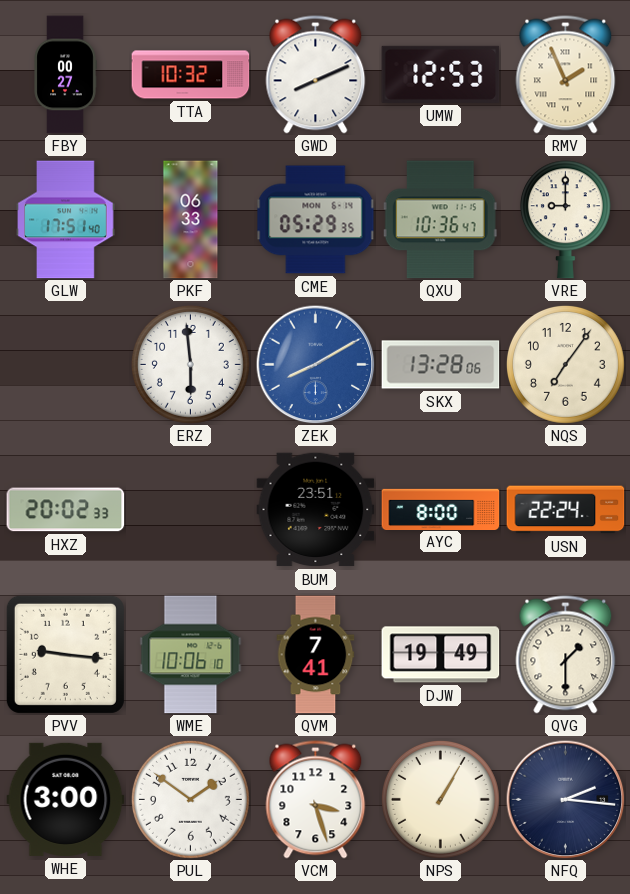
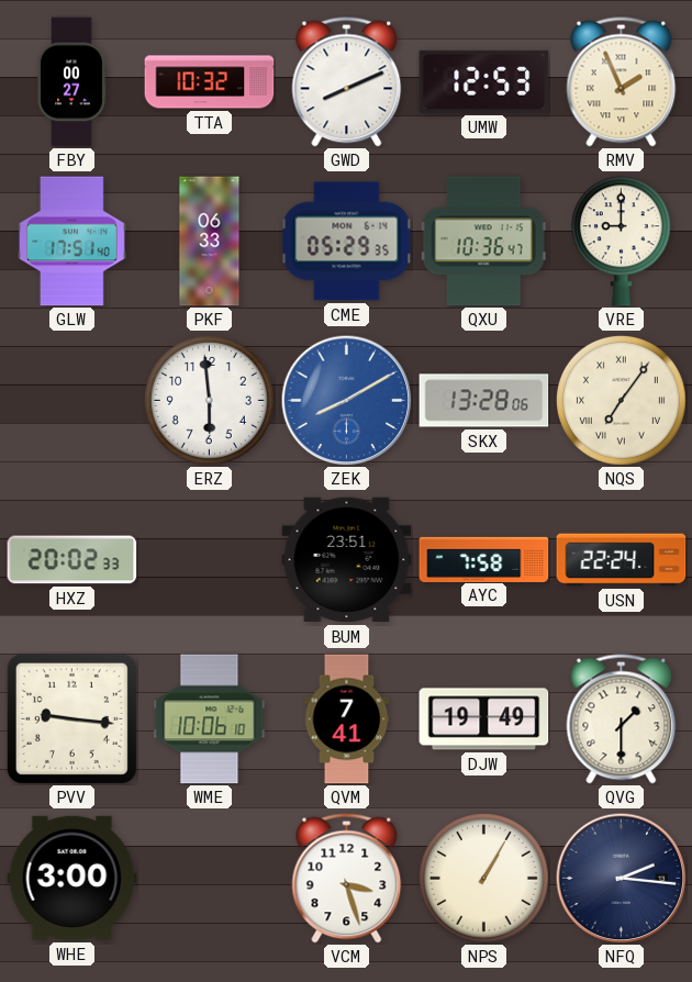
NQS numerals: Arabic -> Roman
AYC: 8:00 -> 7:58
PUL: 1:51 -> none
